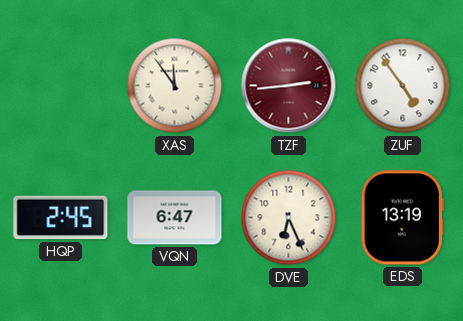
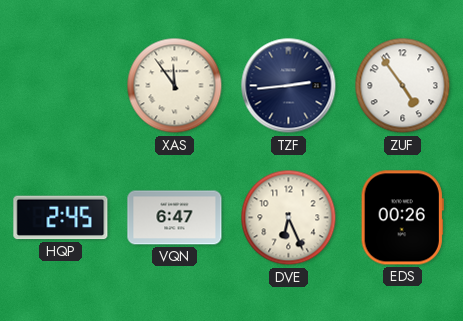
TZF dial: burgundy -> navy
EDS: 13:19 -> 00:26
